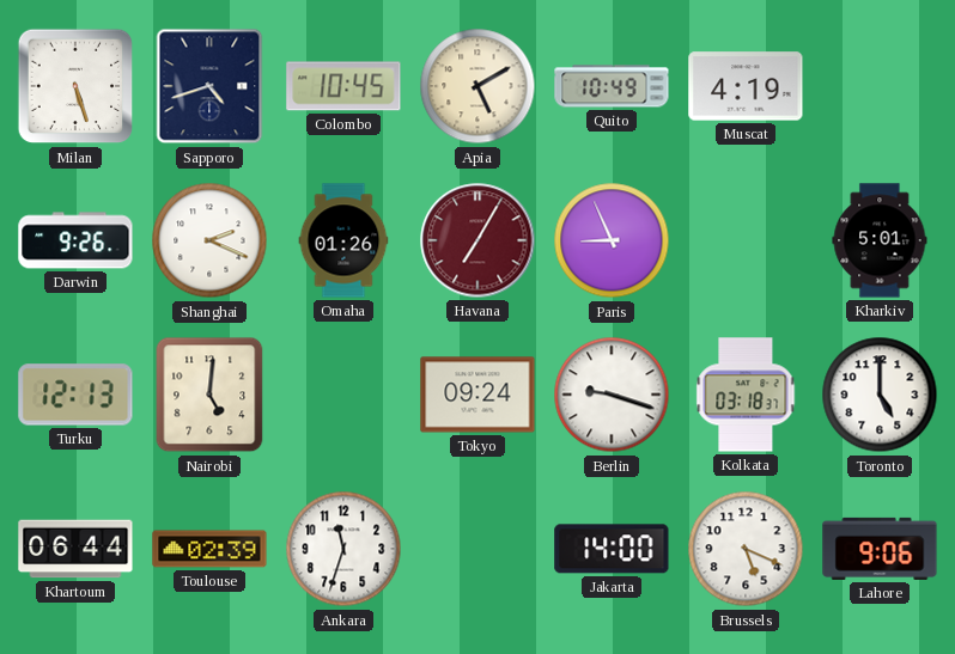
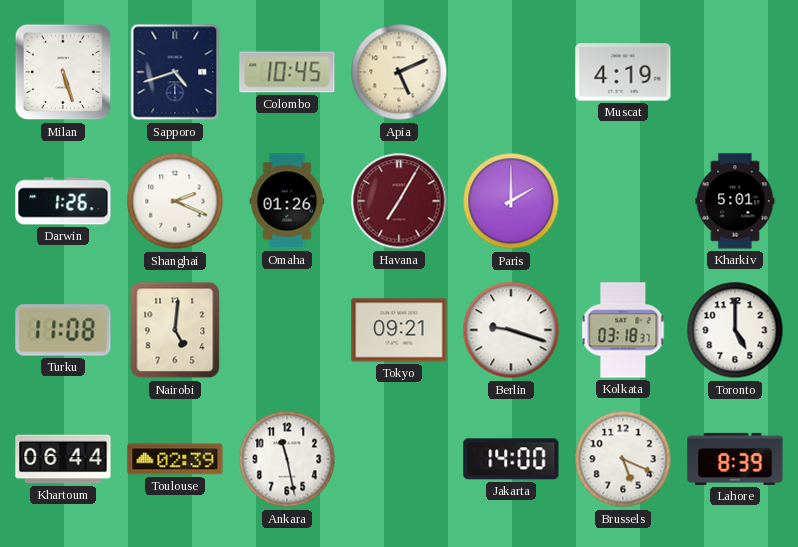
Apia: 5:10 -> 5:11
Quito: 10:49 -> none
Darwin: 9:26 -> 1:26
Paris: 8:56 -> 2:00
Turku: 12:13 -> 11:08
Tokyo: 09:24 -> 09:21
Ankara: 11:33 -> 11:28
Lahore: 9:06 -> 8:39
